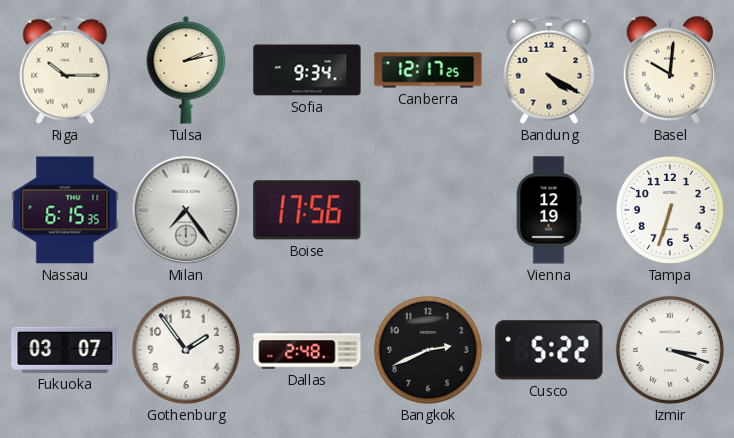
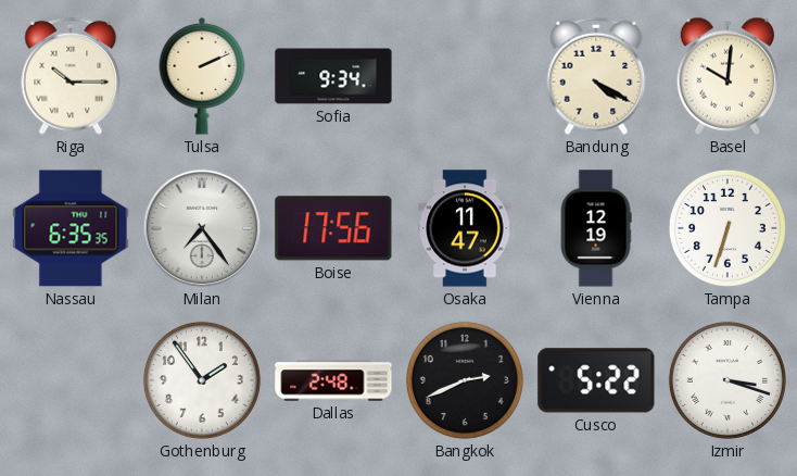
Tulsa: 2:13 -> 2:11
Canberra: 12:17 -> none
Nassau: 6:15 -> 6:35
Osaka: none -> 11:47
Fukuoka: 03:07 -> none
